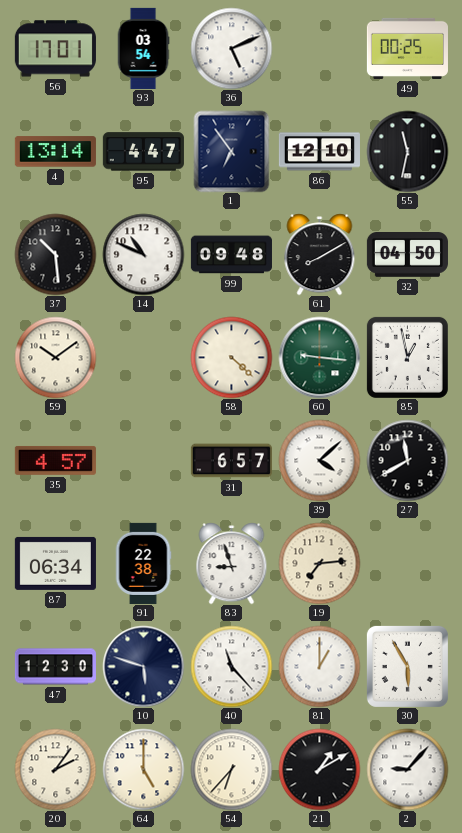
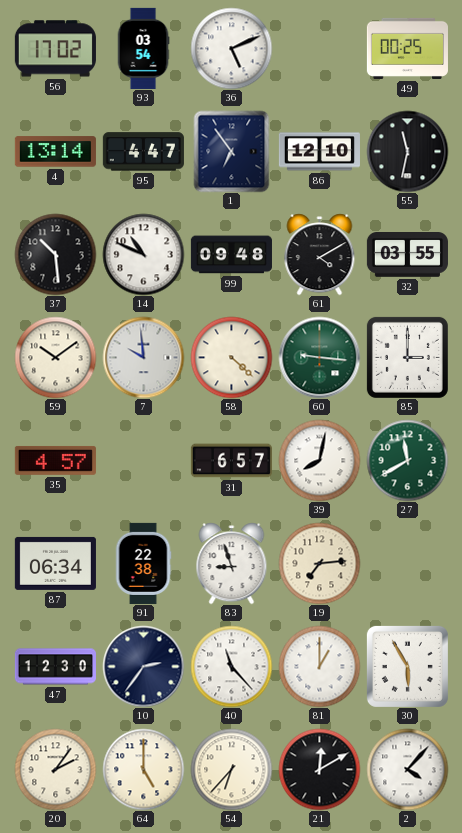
56: 17:01 -> 17:02
61: 8:10 -> 4:10
32: 04:50 -> 03:55
7: none -> 9:59
85: 12:58 -> 3:00
39: 4:08 -> 8:02
27 dial: black -> green
10: 5:48 -> 2:36
21: 1:10 -> 12:10
2: 9:07 -> 4:07
